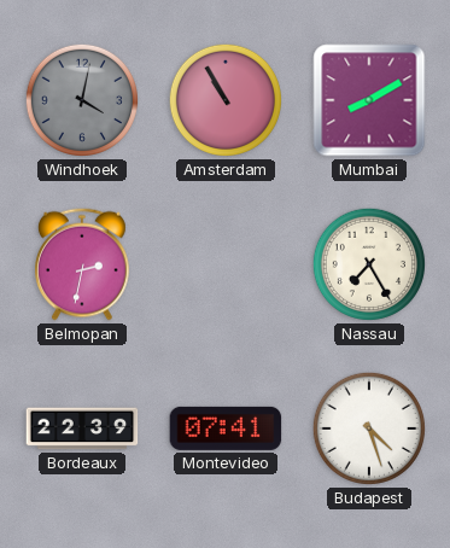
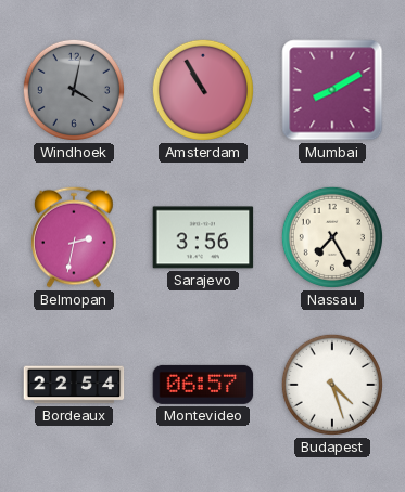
Sarajevo: none -> 3:56
Bordeaux: 22:39 -> 22:54
Montevideo: 07:41 -> 06:57
